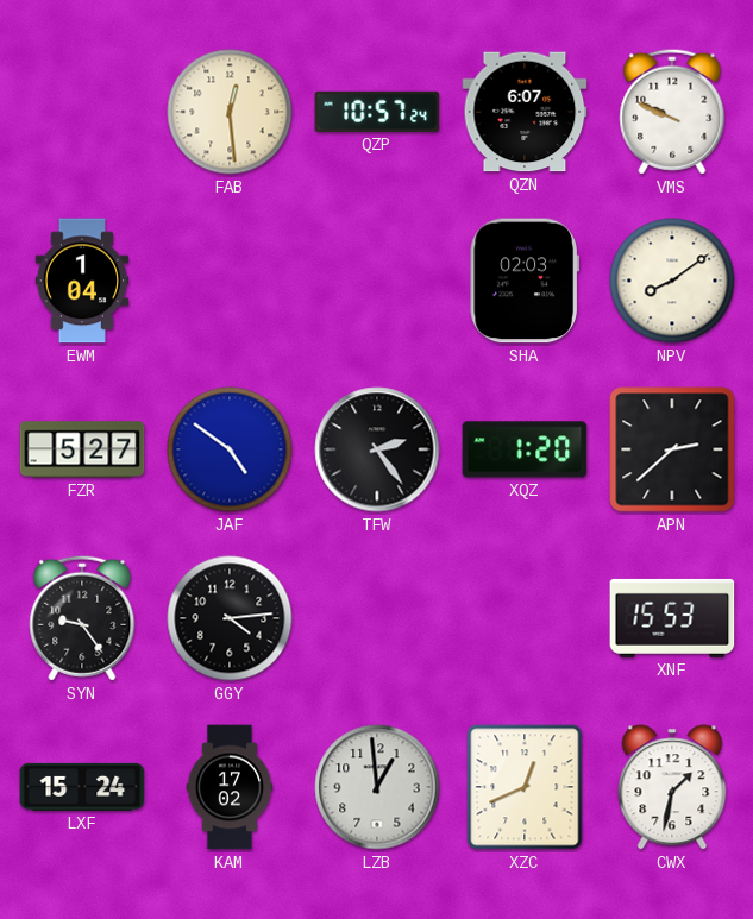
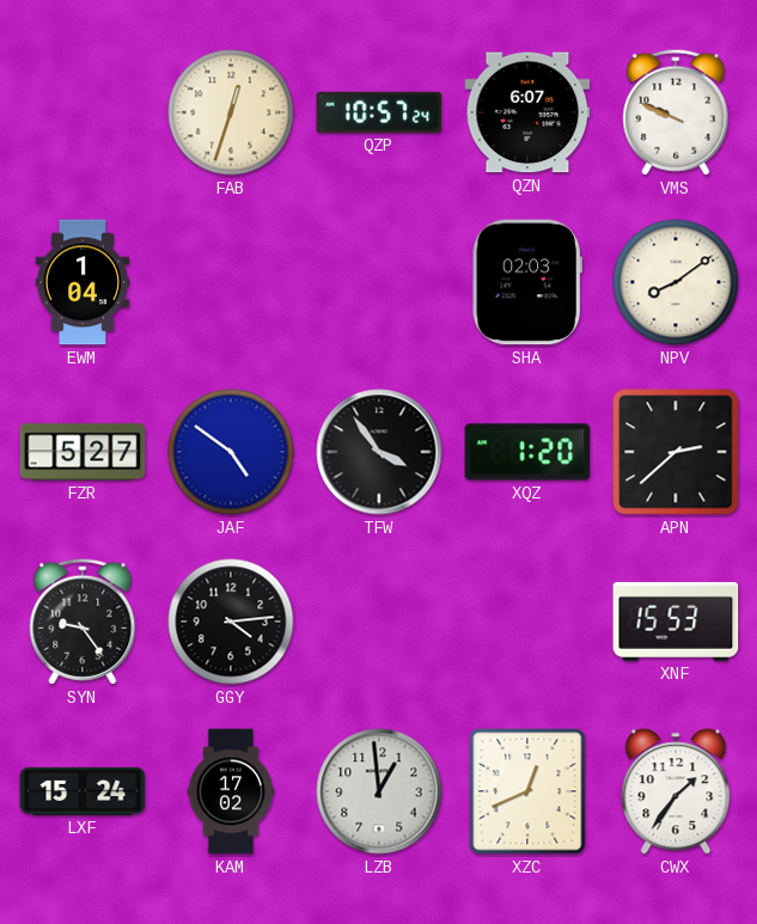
FAB: 12:29 -> 12:33
TFW: 2:24 -> 3:54
CWX: 1:32 -> 1:36
